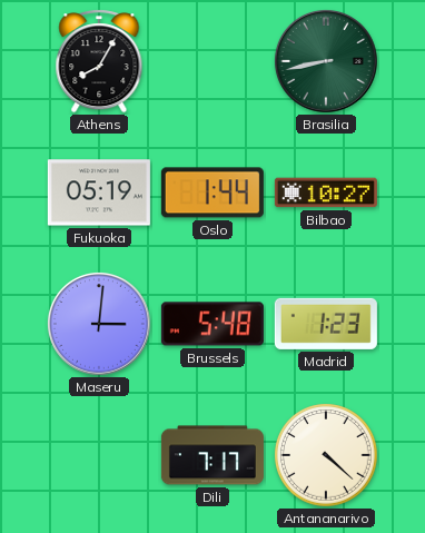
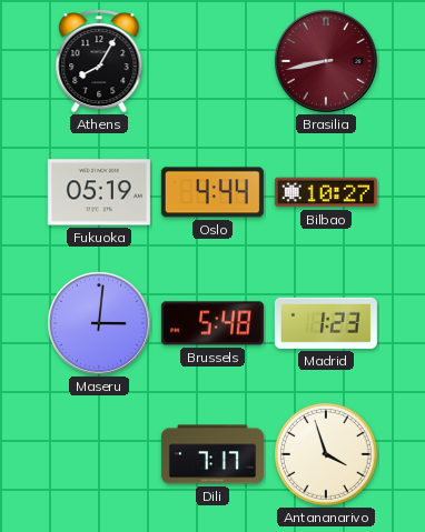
Brasilia dial: green -> burgundy
Oslo: 1:44 -> 4:44
Antananarivo: 4:22 -> 3:57
